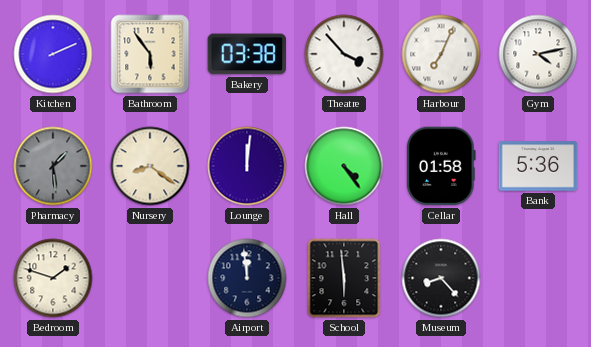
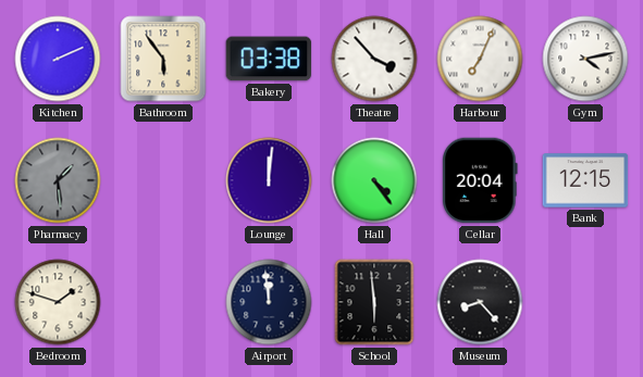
Nursery: 8:21 -> none
Cellar: 01:58 -> 20:04
Bank: 5:36 -> 12:15
